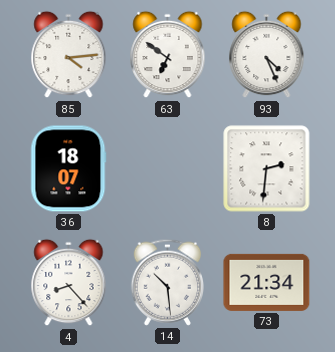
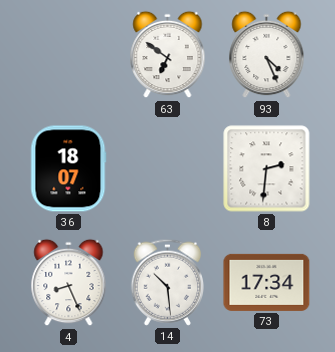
85: 4:14 -> none
4: 8:23 -> 8:26
73: 21:34 -> 17:34
